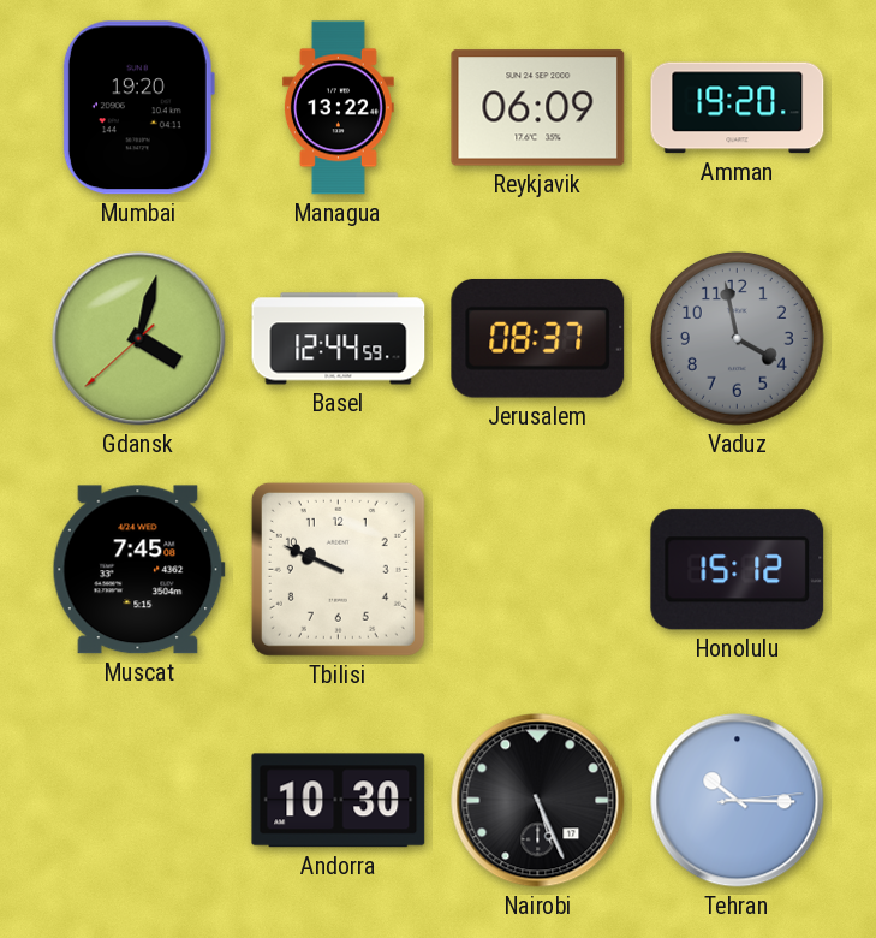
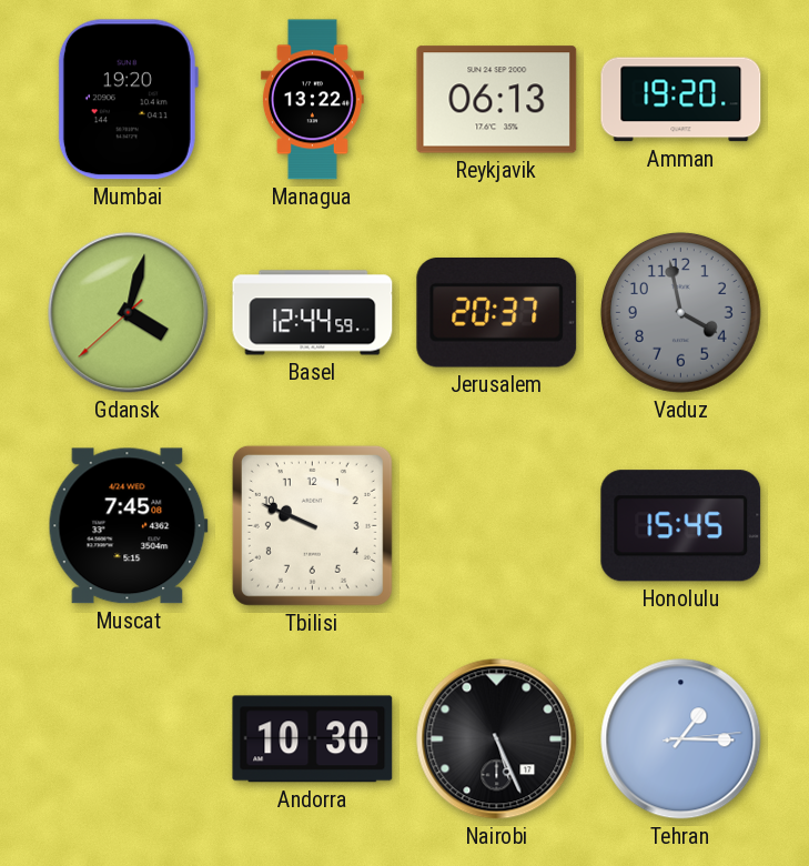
Reykjavik: 06:09 -> 06:13
Jerusalem: 08:37 -> 20:37
Honolulu: 15:12 -> 15:45
Tehran: 10:15 -> 1:15
